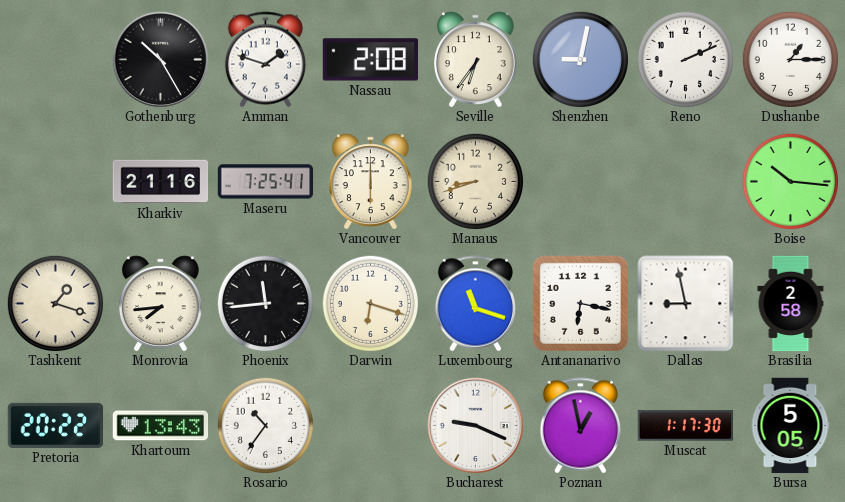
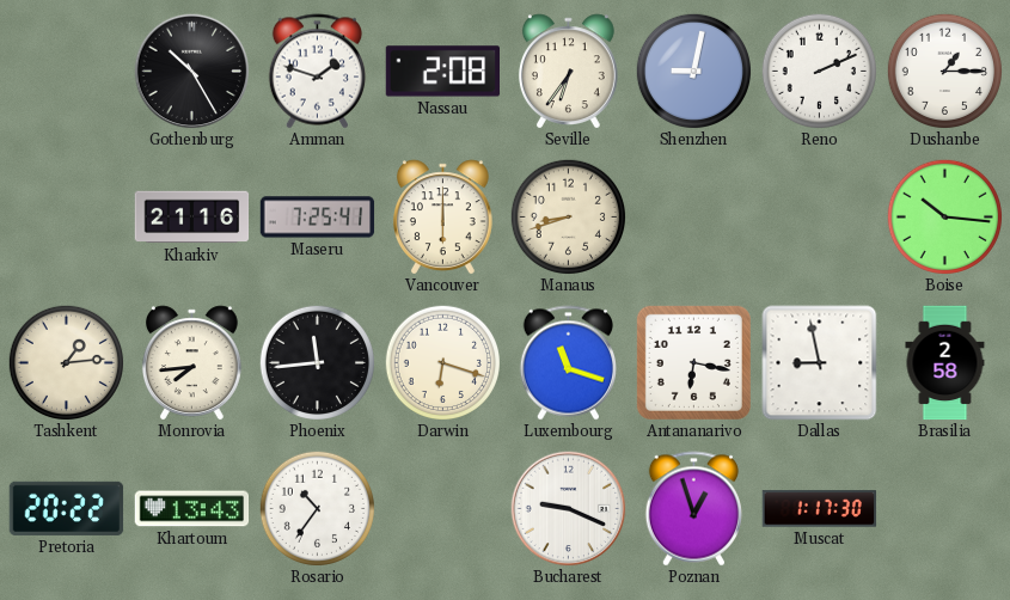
Tashkent: 1:18 -> 1:14
Poznan: 12:58 -> 12:57
Bursa: 5:05 -> none
